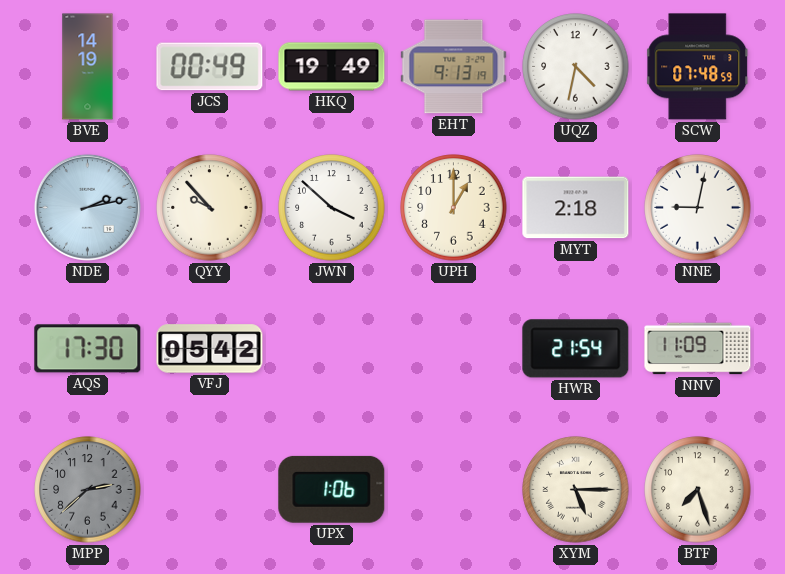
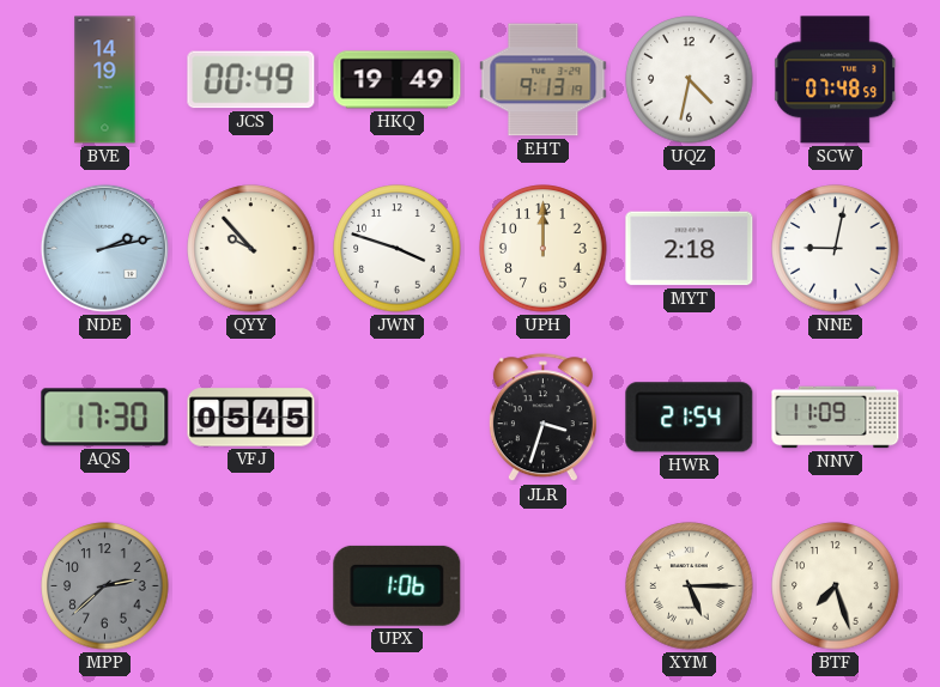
JWN: 3:52 -> 3:48
UPH: 1:00 -> 12:00
VFJ: 05:42 -> 05:45
JLR: none -> 3:33
